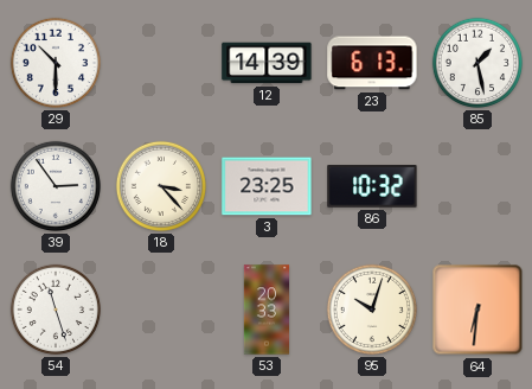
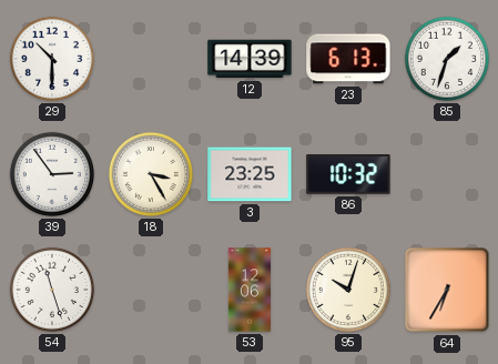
85: 1:28 -> 1:33
18: 3:23 -> 3:25
53: 20:33 -> 12:06
64: 6:31 -> 6:35
